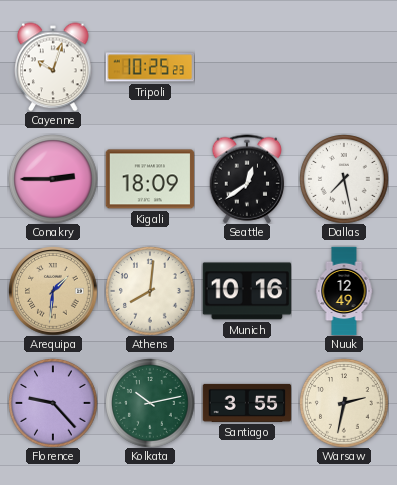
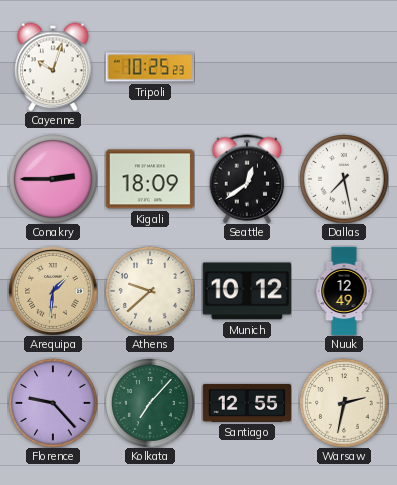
Athens: 8:01 -> 9:38
Munich: 10:16 -> 10:12
Kolkata: 10:13 -> 7:07
Santiago: 3:55 -> 12:55
